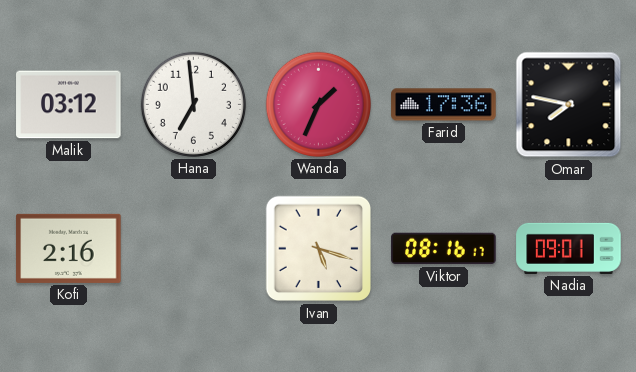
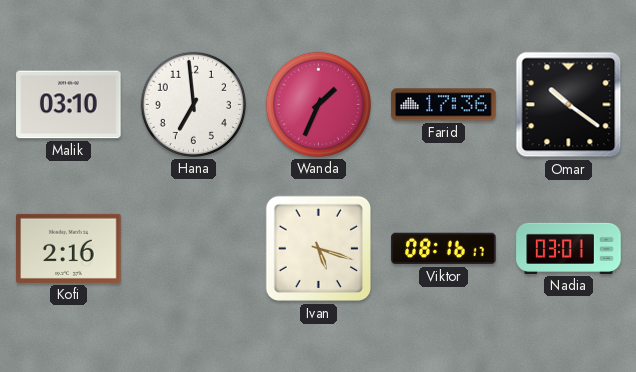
Malik: 03:12 -> 03:10
Omar: 7:47 -> 10:21
Nadia: 09:01 -> 03:01
